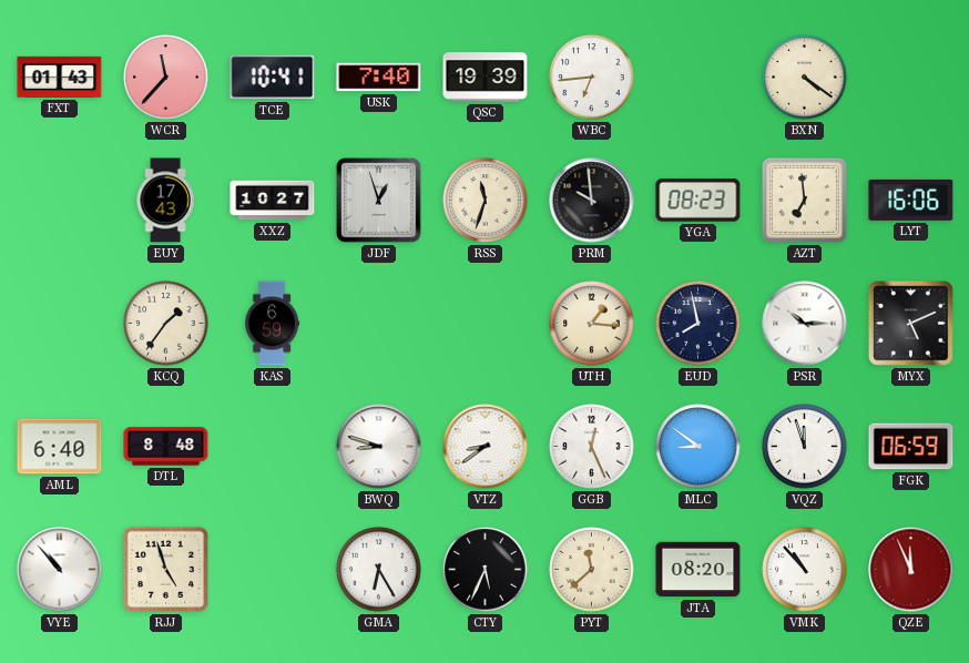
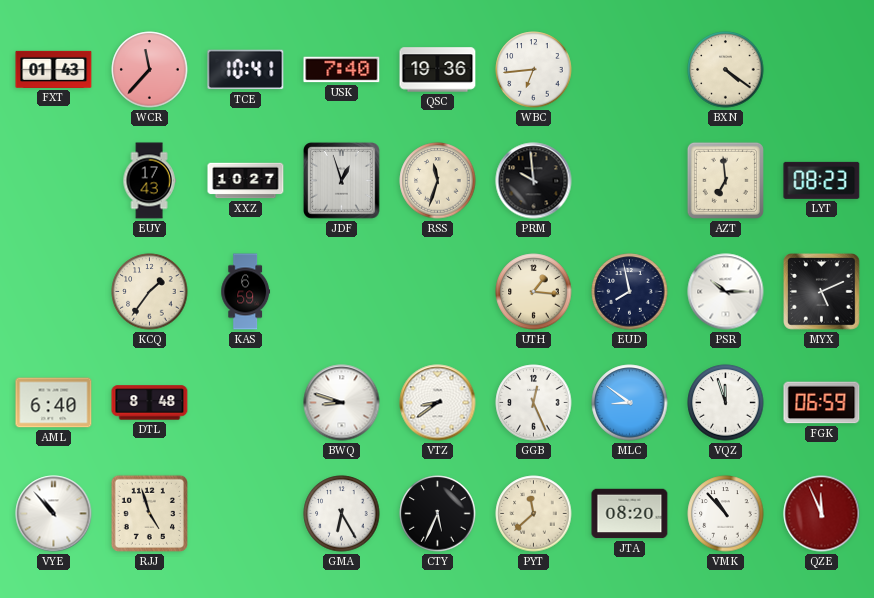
QSC: 19:39 -> 19:36
YGA: 08:23 -> none
LYT: 16:06 -> 08:23
